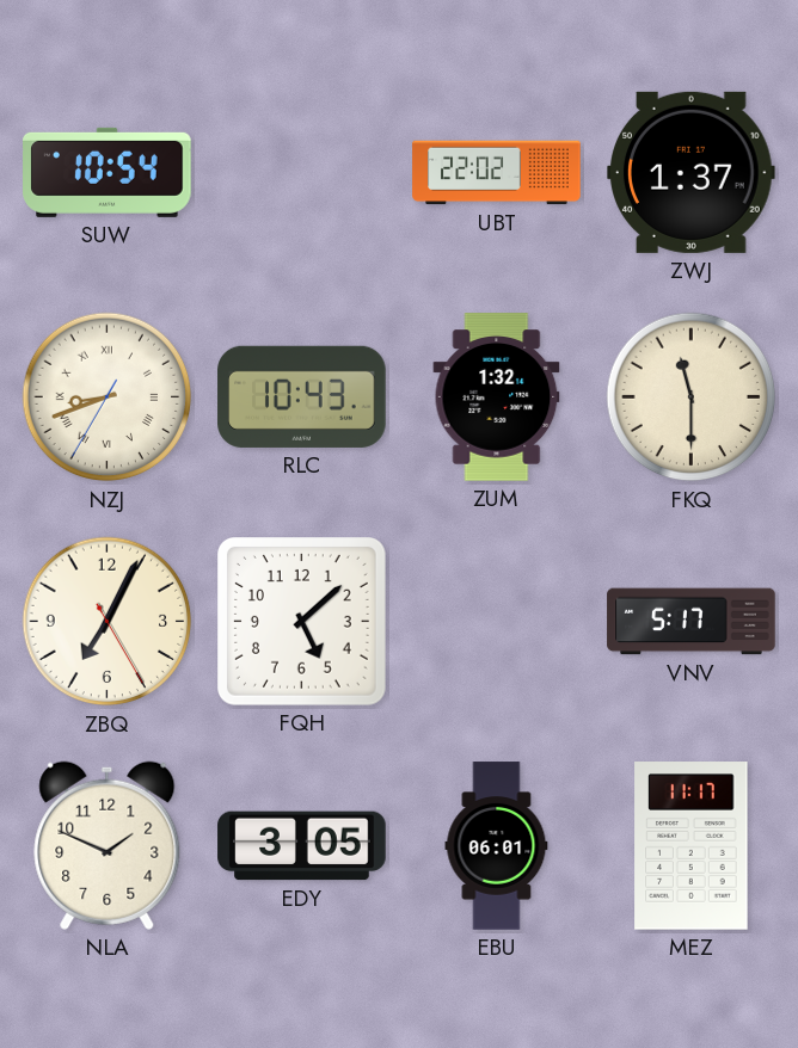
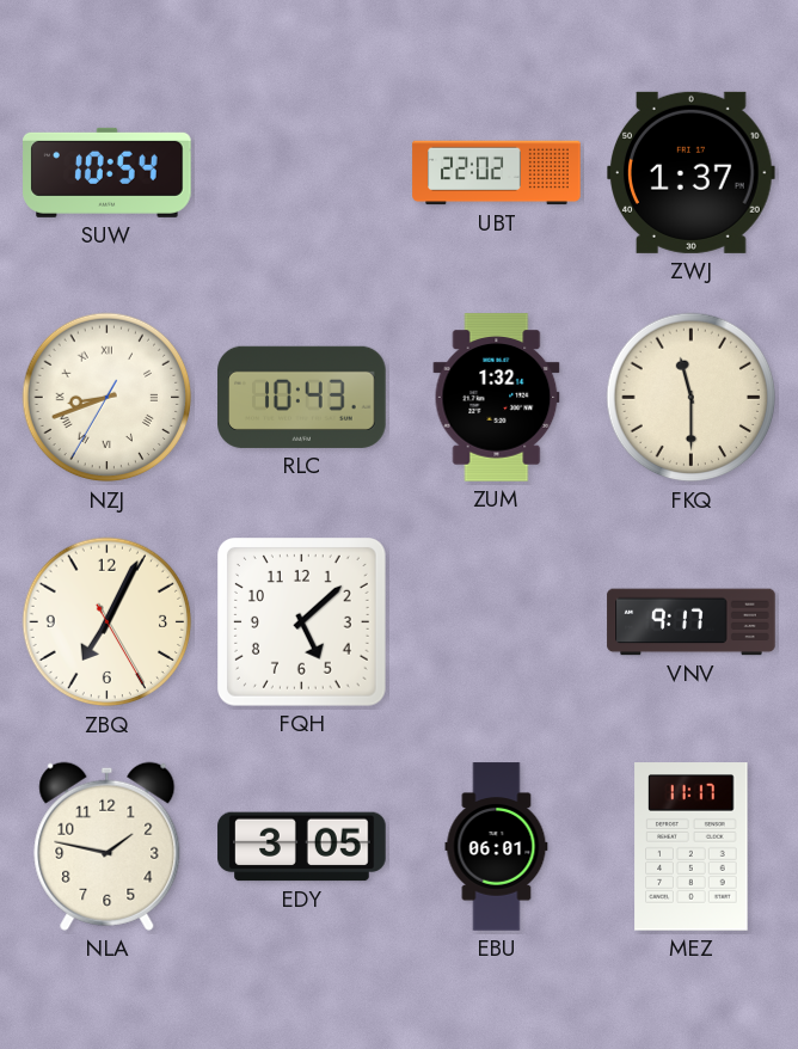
VNV: 5:17 -> 9:17
NLA: 1:49 -> 1:47
